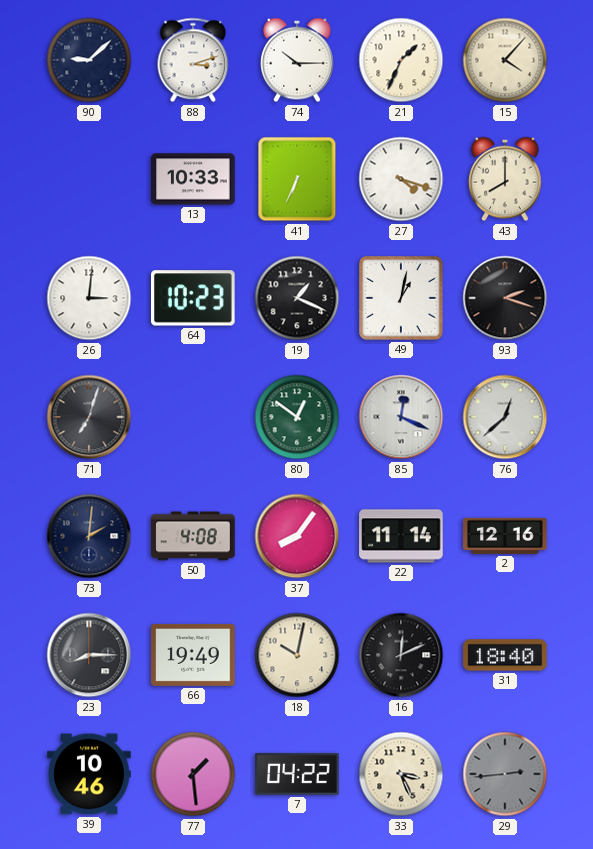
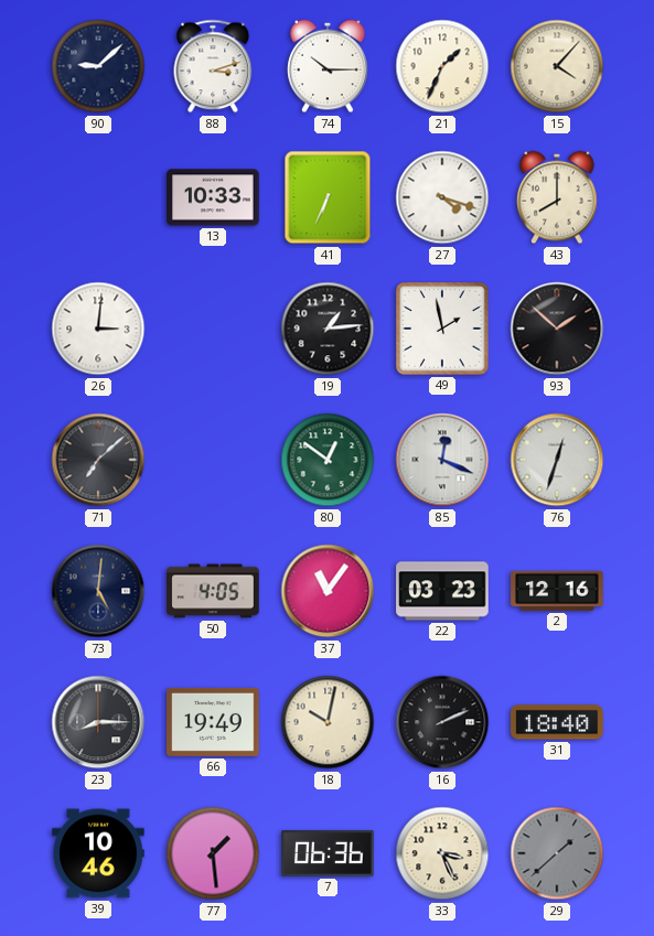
64: 10:23 -> none
19: 1:19 -> 1:14
49: 1:02 -> 1:58
93: 2:18 -> 1:52
71: 7:03 -> 7:08
76: 12:38 -> 12:33
73: 2:01 -> 5:01
50: 4:08 -> 4:05
37: 8:06 -> 11:06
22: 11:14 -> 03:23
16: 12:11 -> 2:11
7: 04:22 -> 06:36
29: 2:44 -> 1:38
